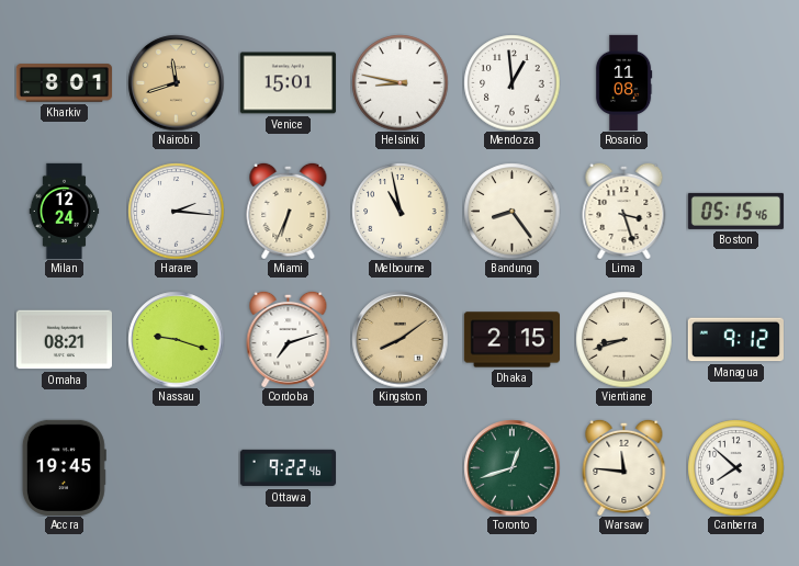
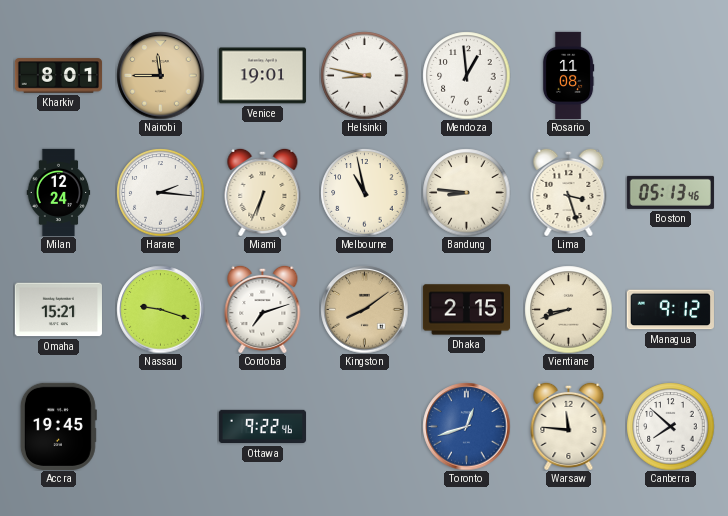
Nairobi: 11:42 -> 11:45
Venice: 15:01 -> 19:01
Bandung: 8:24 -> 8:46
Boston: 05:15 -> 05:13
Omaha: 08:21 -> 15:21
Toronto dial: green -> blue
